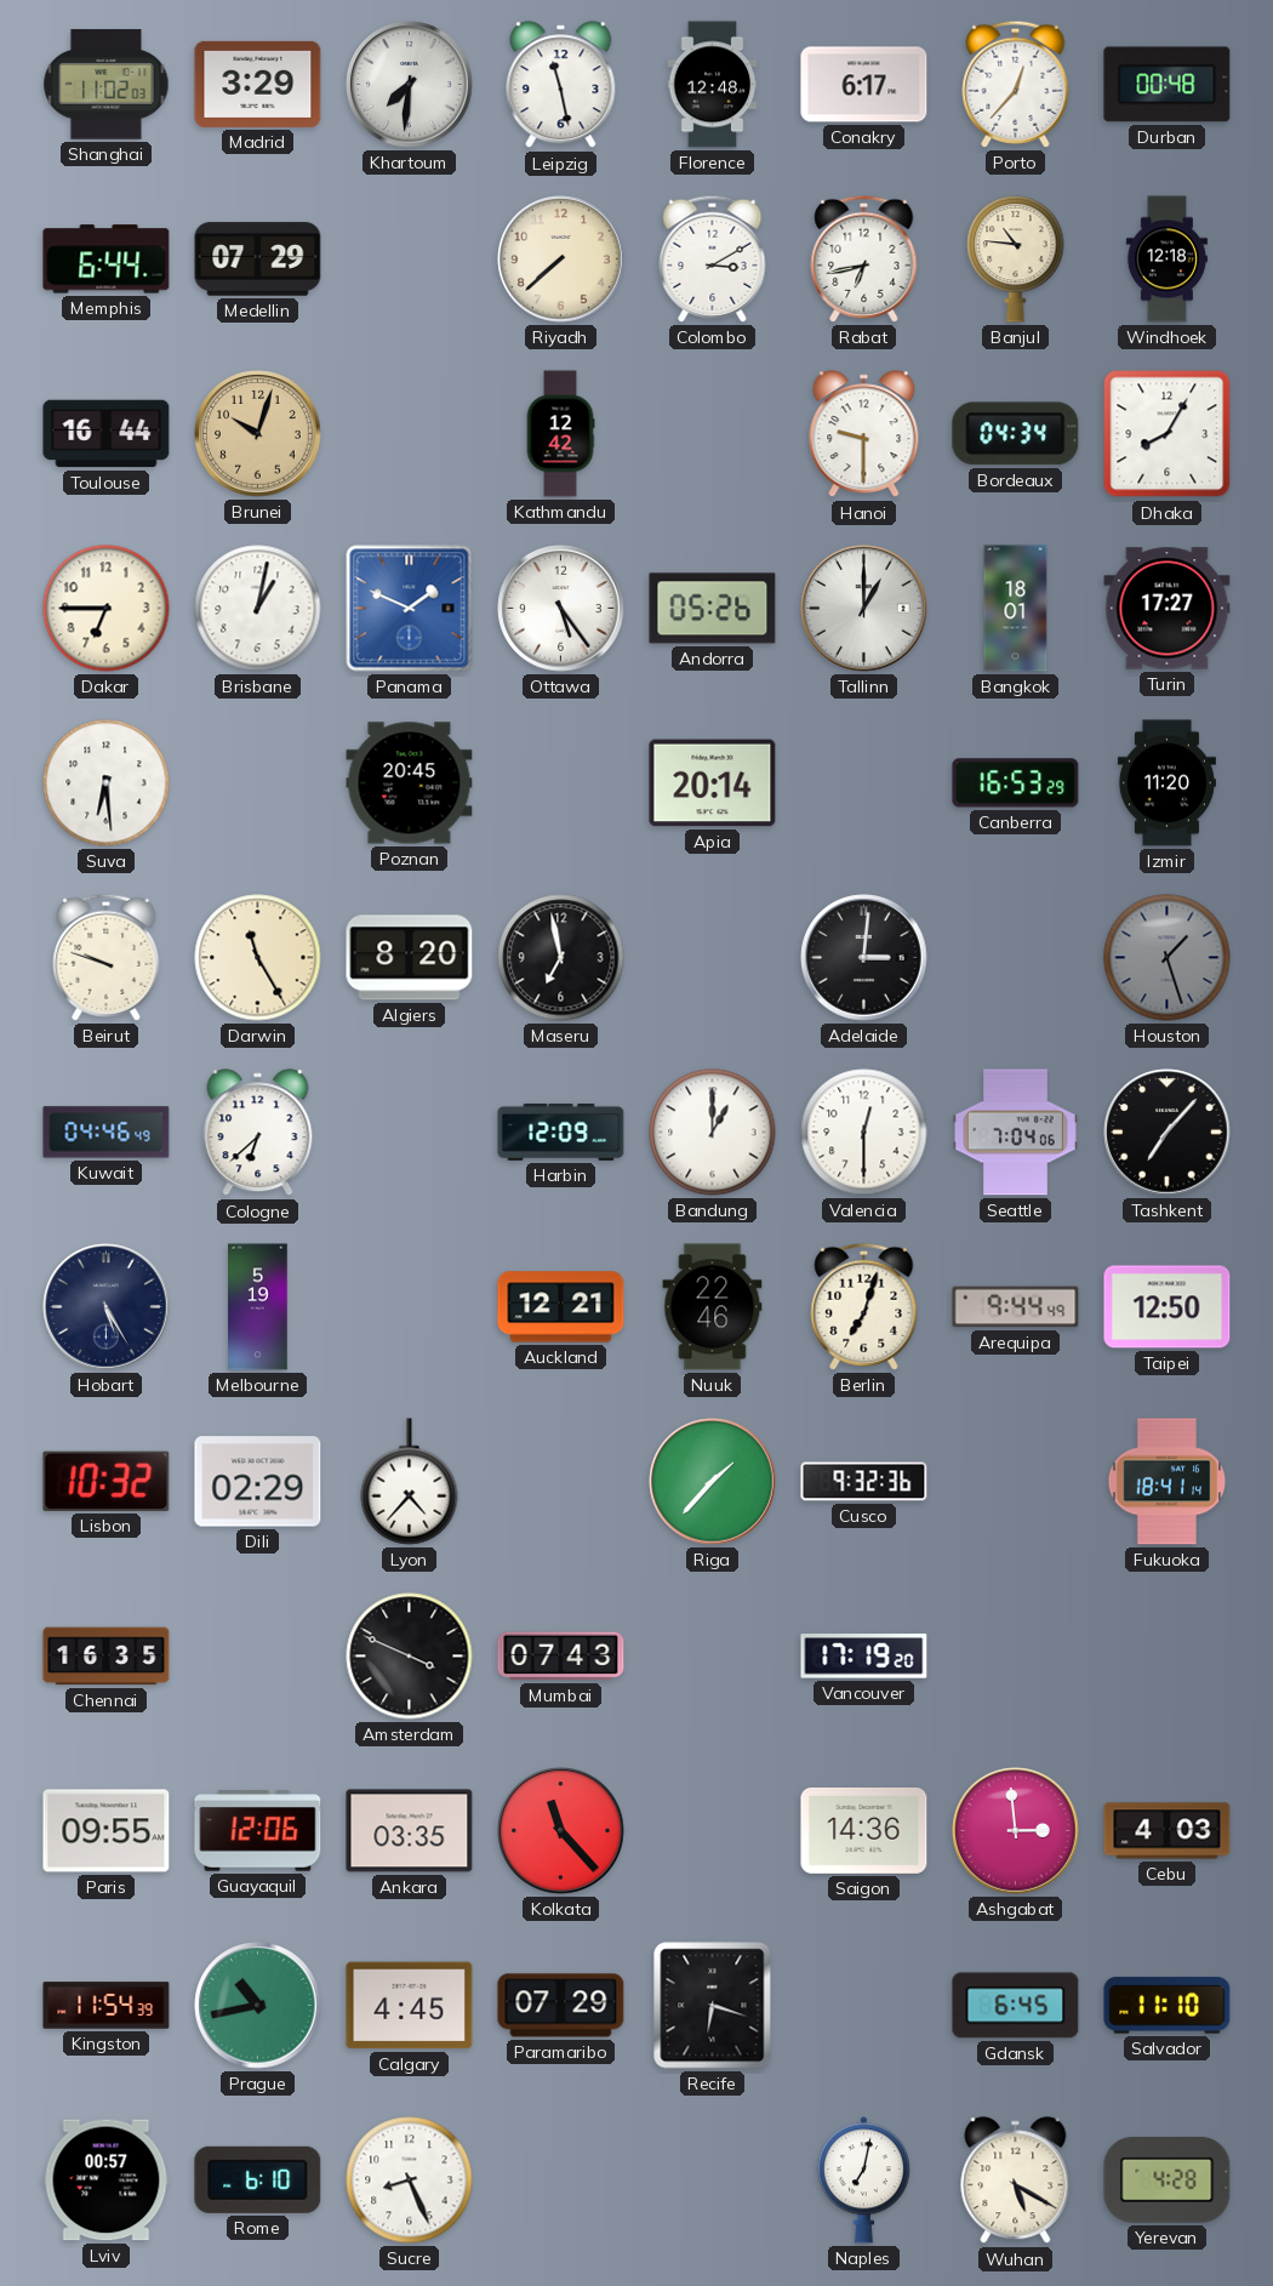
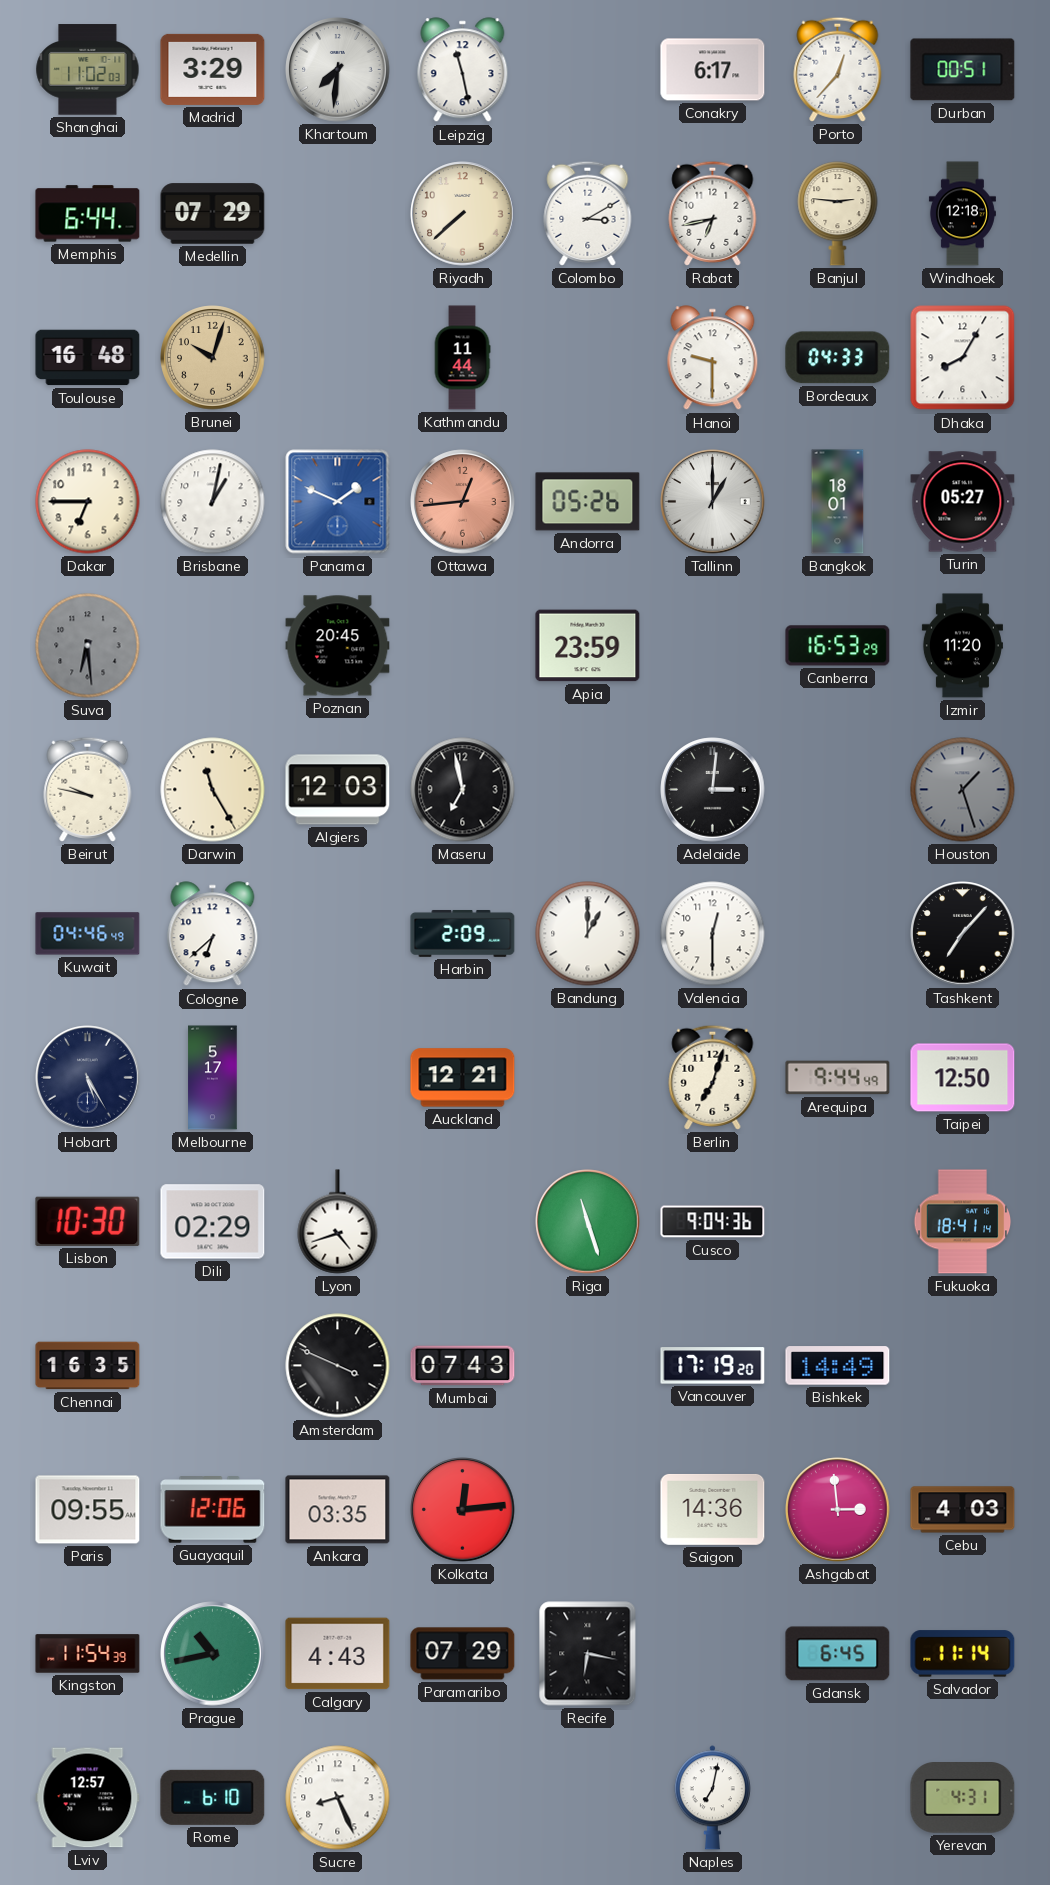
Florence: 12:48 -> none
Durban: 00:48 -> 00:51
Banjul: 10:46 -> 2:46
Toulouse: 16:44 -> 16:48
Kathmandu: 12:42 -> 11:44
Bordeaux: 04:34 -> 04:33
Ottawa: 5:24 -> 12:44
Ottawa dial: white -> salmon
Turin: 17:27 -> 05:27
Suva dial: white -> grey
Apia: 20:14 -> 23:59
Beirut: 9:48 -> 9:47
Algiers: 8:20 -> 12:03
Harbin: 12:09 -> 2:09
Seattle: 7:04 -> none
Melbourne: 5:19 -> 5:17
Nuuk: 22:46 -> none
Lisbon: 10:32 -> 10:30
Lyon: 4:37 -> 4:42
Riga: 1:37 -> 11:27
Cusco: 9:32 -> 9:04
Bishkek: none -> 14:49
Kolkata: 11:23 -> 12:14
Calgary: 4:45 -> 4:43
Recife: 6:18 -> 6:17
Salvador: 11:10 -> 11:14
Lviv: 00:57 -> 12:57
Wuhan: 5:20 -> none
Yerevan: 4:28 -> 4:31
